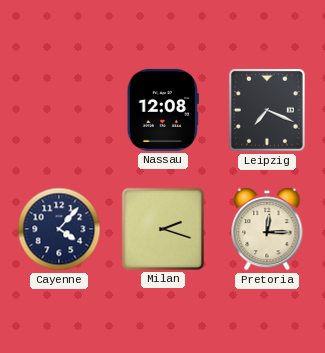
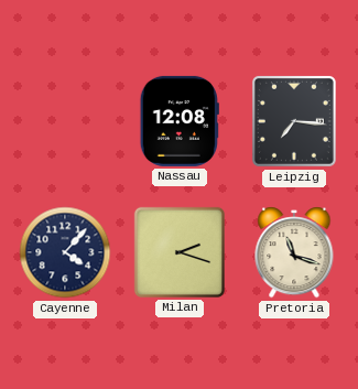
Leipzig: 7:19 -> 7:16
Pretoria: 12:15 -> 11:18
